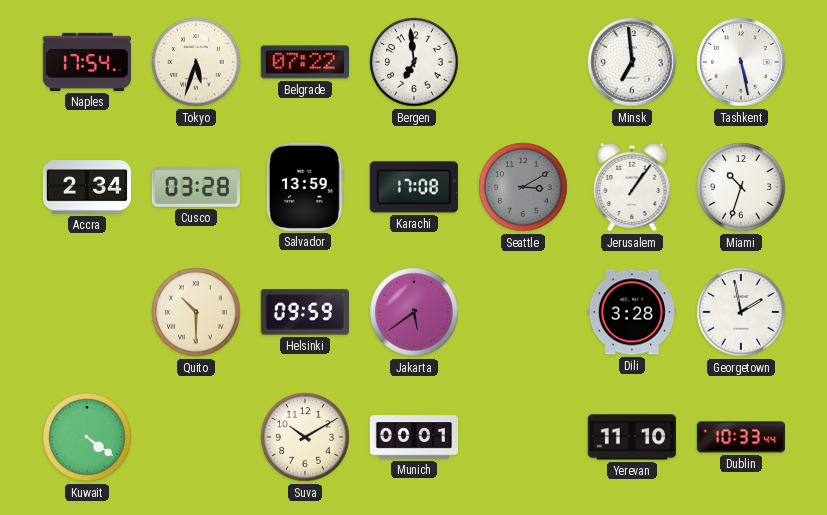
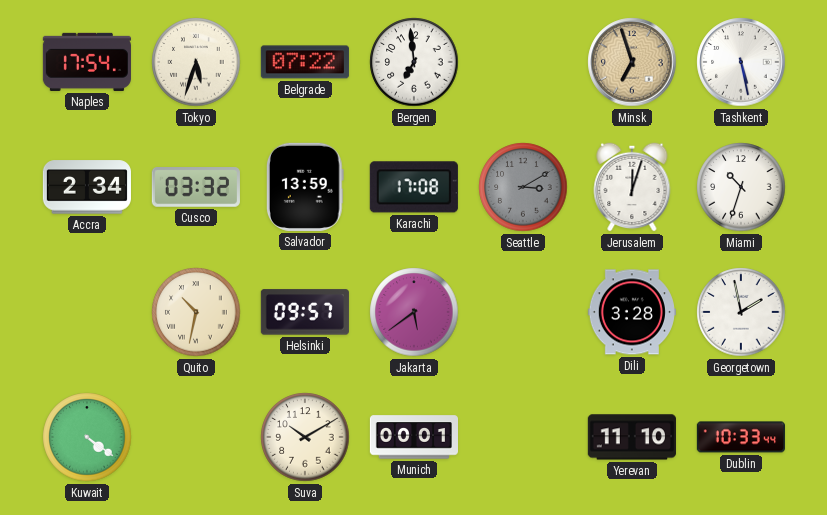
Minsk: 6:59 -> 6:57
Minsk dial: white -> champagne
Cusco: 03:28 -> 03:32
Jerusalem: 1:06 -> 12:03
Quito: 10:30 -> 10:32
Helsinki: 09:59 -> 09:57
